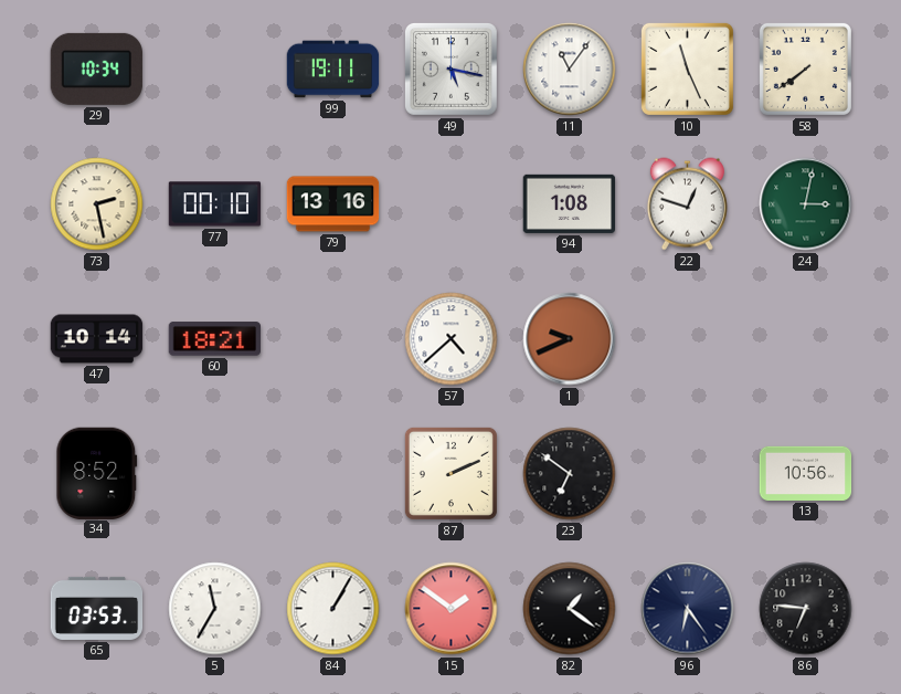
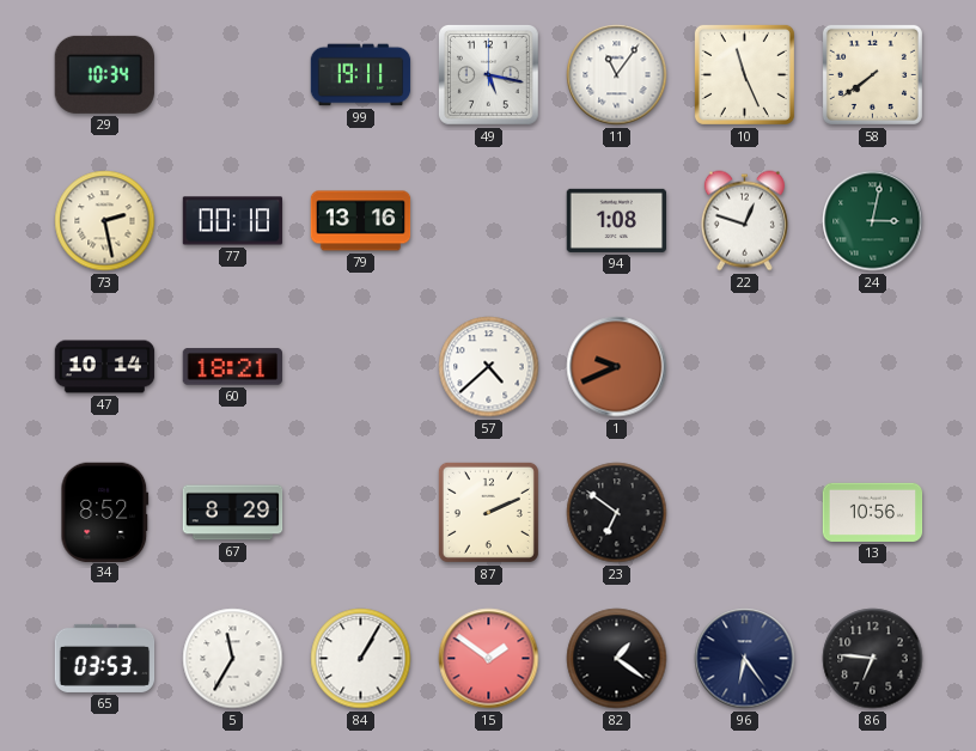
67: none -> 8:29
